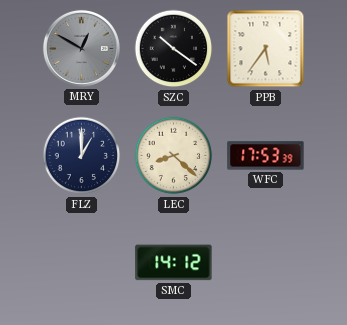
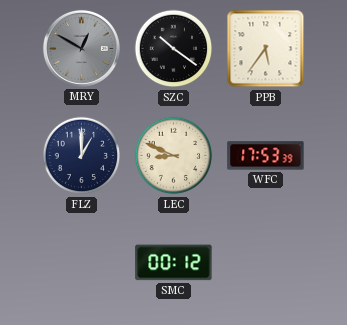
LEC: 8:22 -> 8:49
SMC: 14:12 -> 00:12
